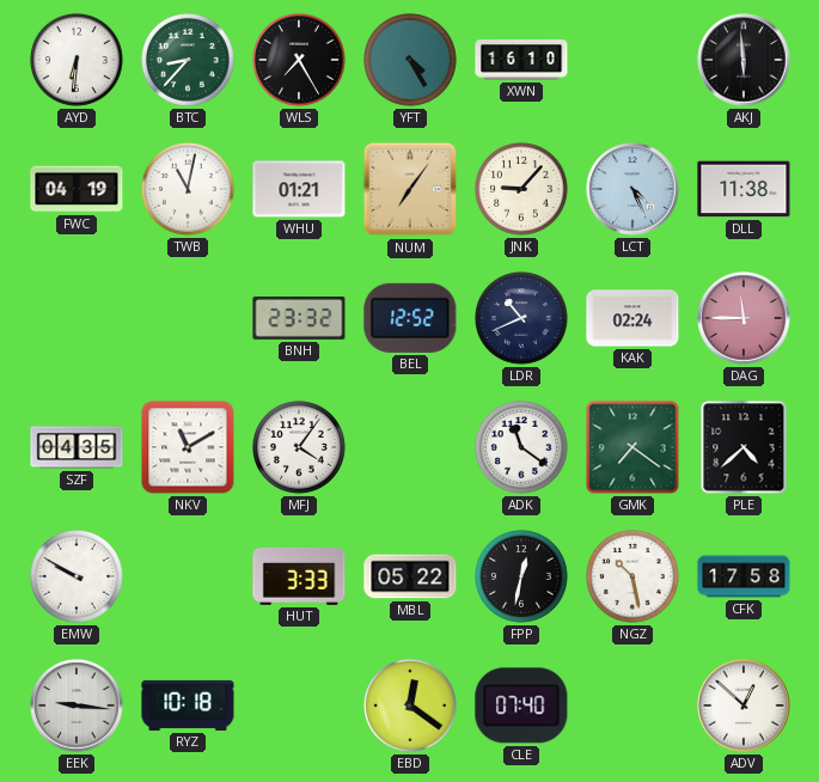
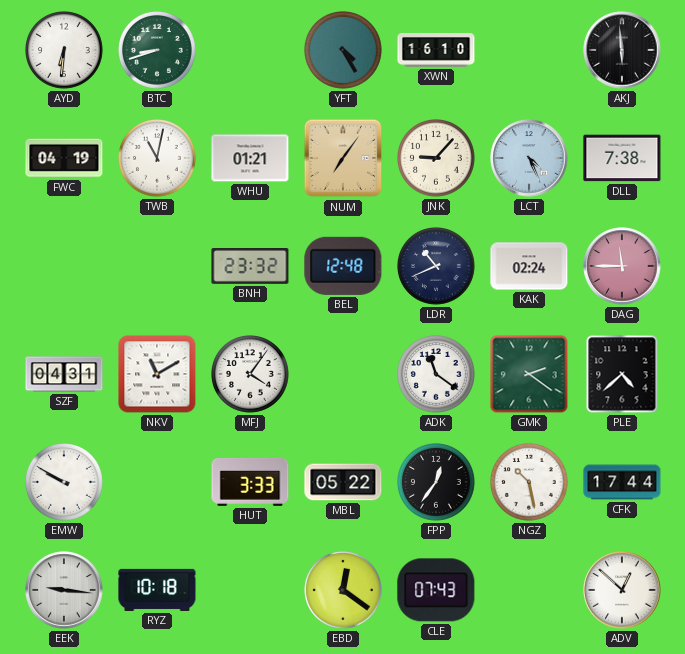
BTC: 8:37 -> 8:42
WLS: 7:25 -> none
DLL: 11:38 -> 7:38
BEL: 12:52 -> 12:48
SZF: 04:35 -> 04:31
GMK: 7:21 -> 2:21
FPP: 12:32 -> 12:36
CFK: 17:58 -> 17:44
CLE: 07:40 -> 07:43
